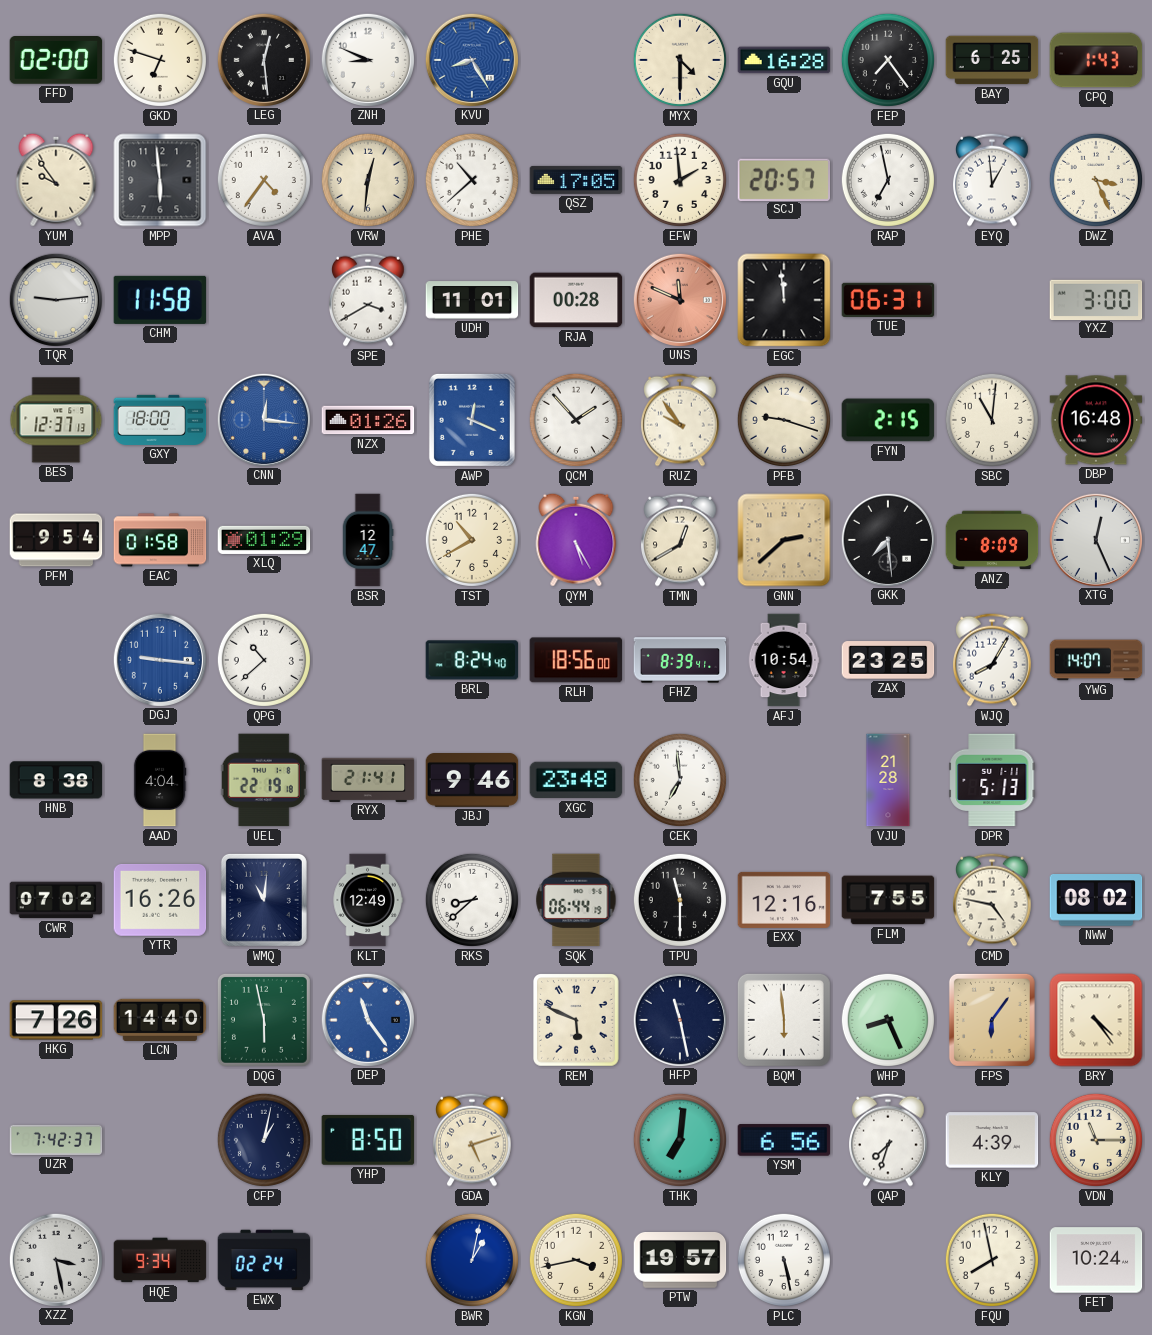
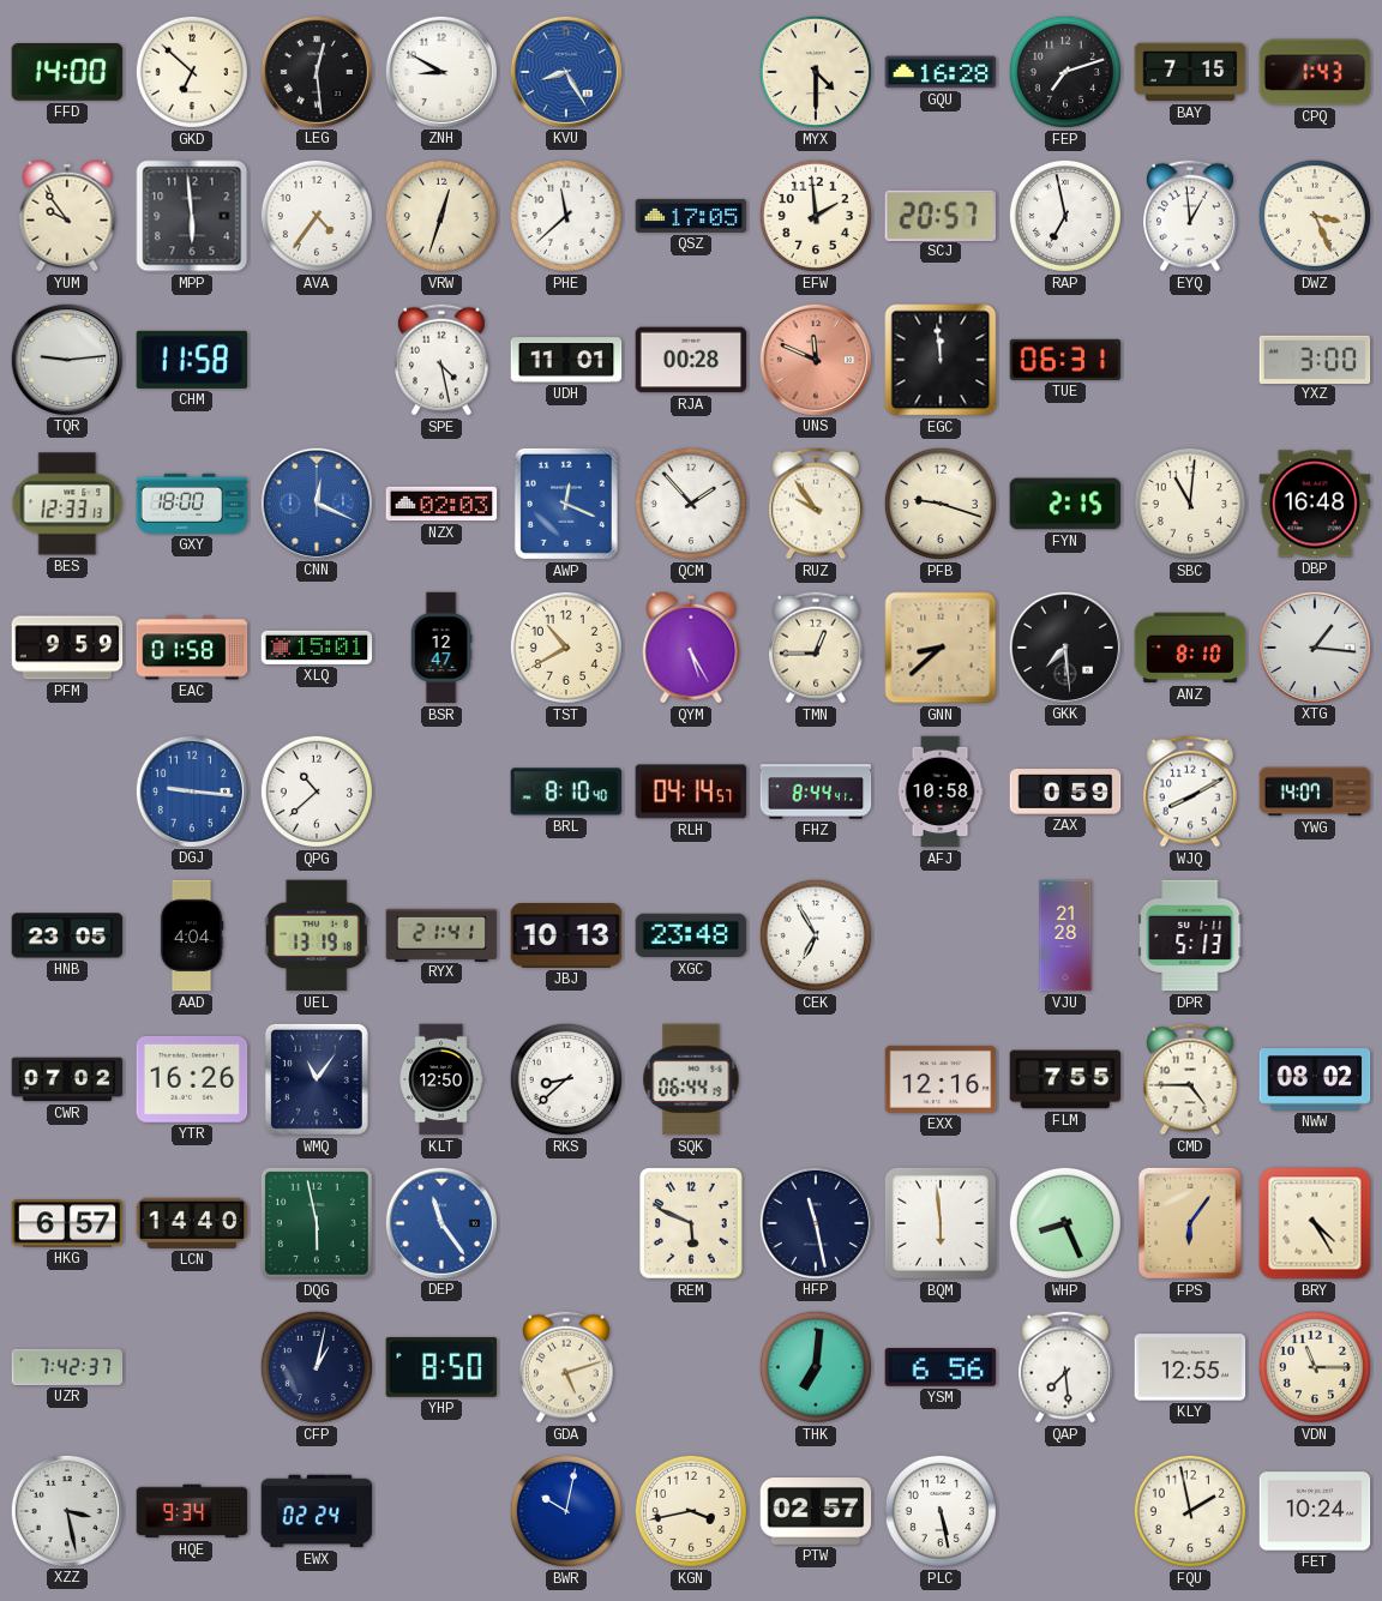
FFD: 02:00 -> 14:00
GKD: 6:48 -> 6:52
ZNH: 8:49 -> 8:50
FEP: 7:24 -> 7:12
BAY: 6:25 -> 7:15
VRW: 12:31 -> 12:33
PHE: 10:38 -> 11:38
SPE: 3:40 -> 4:28
BES: 12:37 -> 12:33
CNN: 12:16 -> 12:19
NZX: 01:26 -> 02:03
PFM: 9:54 -> 9:59
XLQ: 01:29 -> 15:01
TMN: 12:40 -> 12:45
GNN: 2:38 -> 8:38
ANZ: 8:09 -> 8:10
XTG: 12:26 -> 1:16
BRL: 8:24 -> 8:10
RLH: 18:56 -> 04:14
FHZ: 8:39 -> 8:44
AFJ: 10:54 -> 10:58
ZAX: 23:25 -> 0:59
WJQ: 8:05 -> 8:10
HNB: 8:38 -> 23:05
UEL: 22:19 -> 13:19
JBJ: 9:46 -> 10:13
CEK: 6:59 -> 6:55
WMQ: 11:01 -> 11:06
KLT: 12:49 -> 12:50
TPU: 11:30 -> none
CMD: 4:47 -> 4:45
HKG: 7:26 -> 6:57
BRY: 4:24 -> 4:25
QAP: 7:33 -> 7:29
KLY: 4:39 -> 12:55
BWR: 1:02 -> 10:02
PTW: 19:57 -> 02:57
FQU: 7:58 -> 1:58
